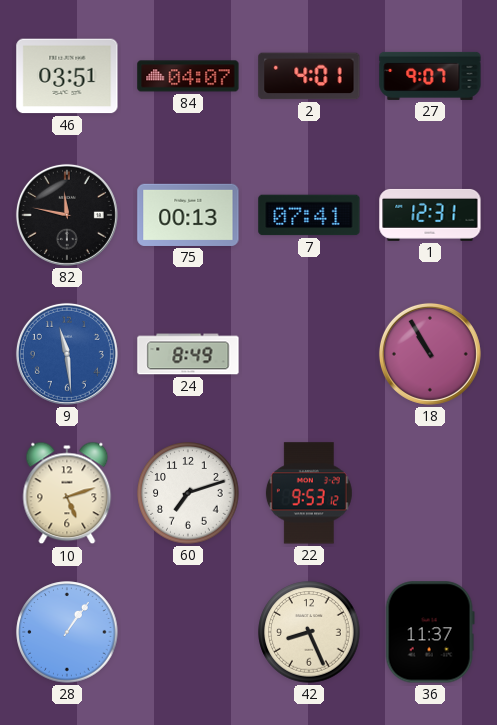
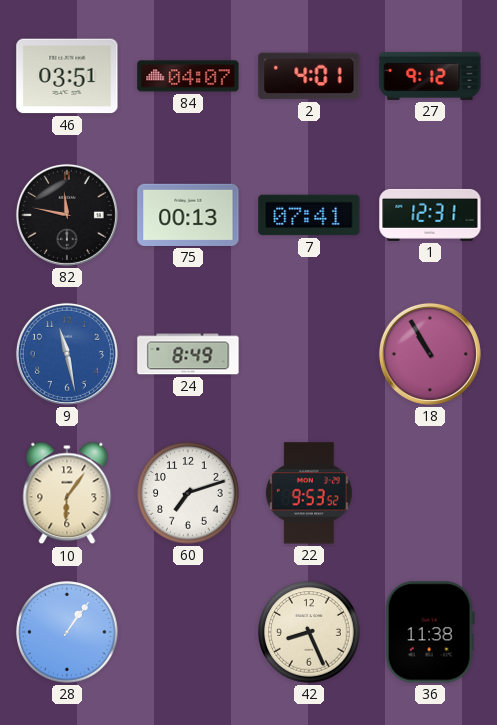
27: 9:07 -> 9:12
9: 11:29 -> 11:28
10: 5:12 -> 6:06
22: 9:53:12 -> 9:53:52
36: 11:37 -> 11:38
